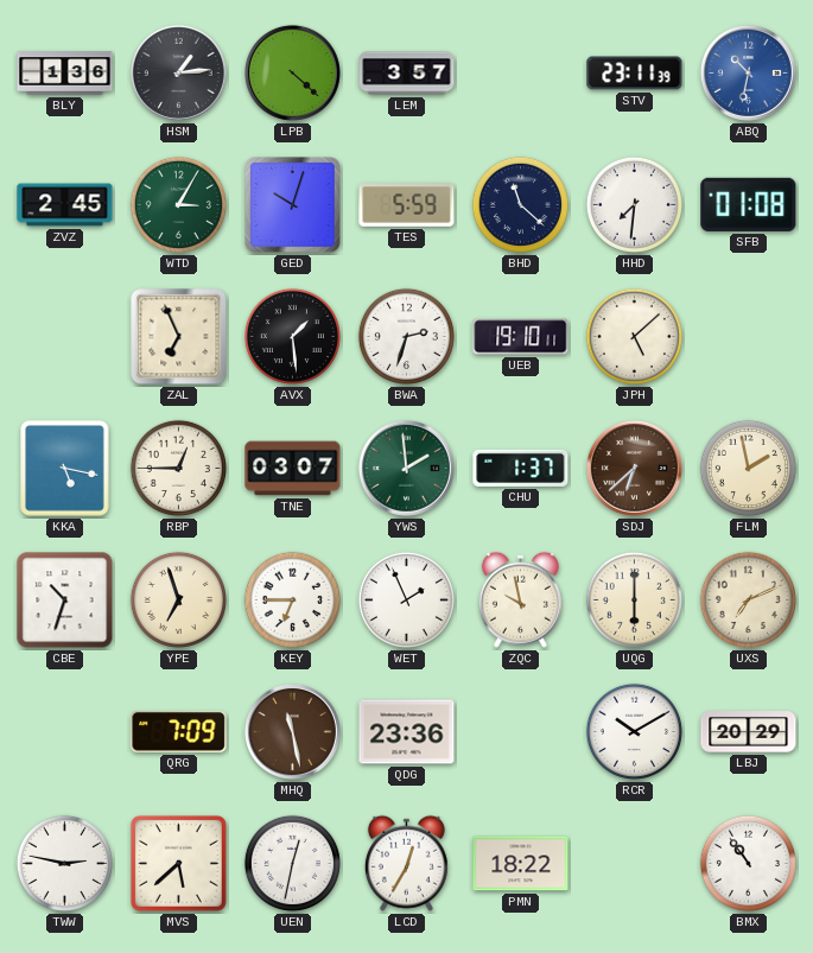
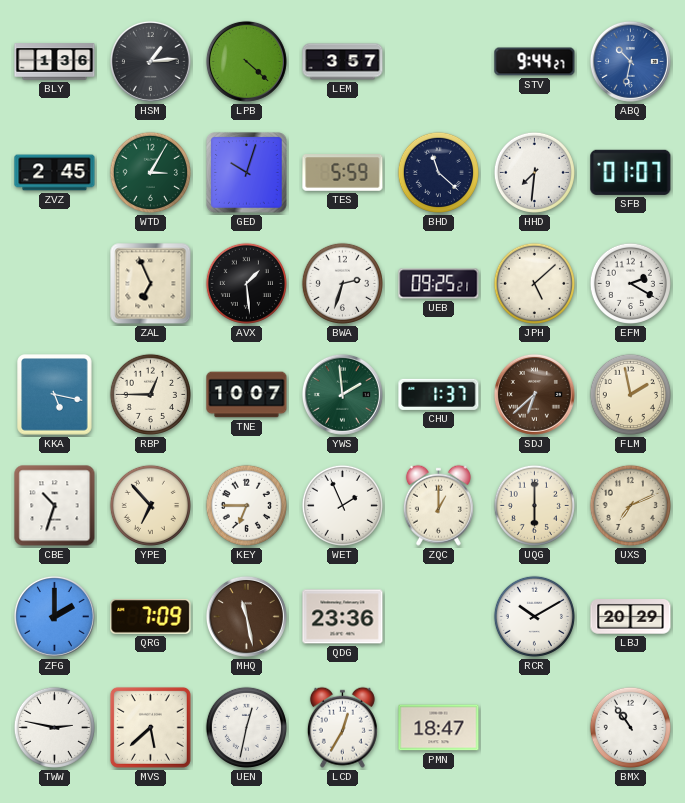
STV: 23:11 -> 9:44
SFB: 01:08 -> 01:07
UEB: 19:10 -> 09:25
EFM: none -> 2:20
TNE: 03:07 -> 10:07
YPE: 6:57 -> 6:53
ZQC: 9:58 -> 1:00
ZFG: none -> 2:00
PMN: 18:22 -> 18:47
